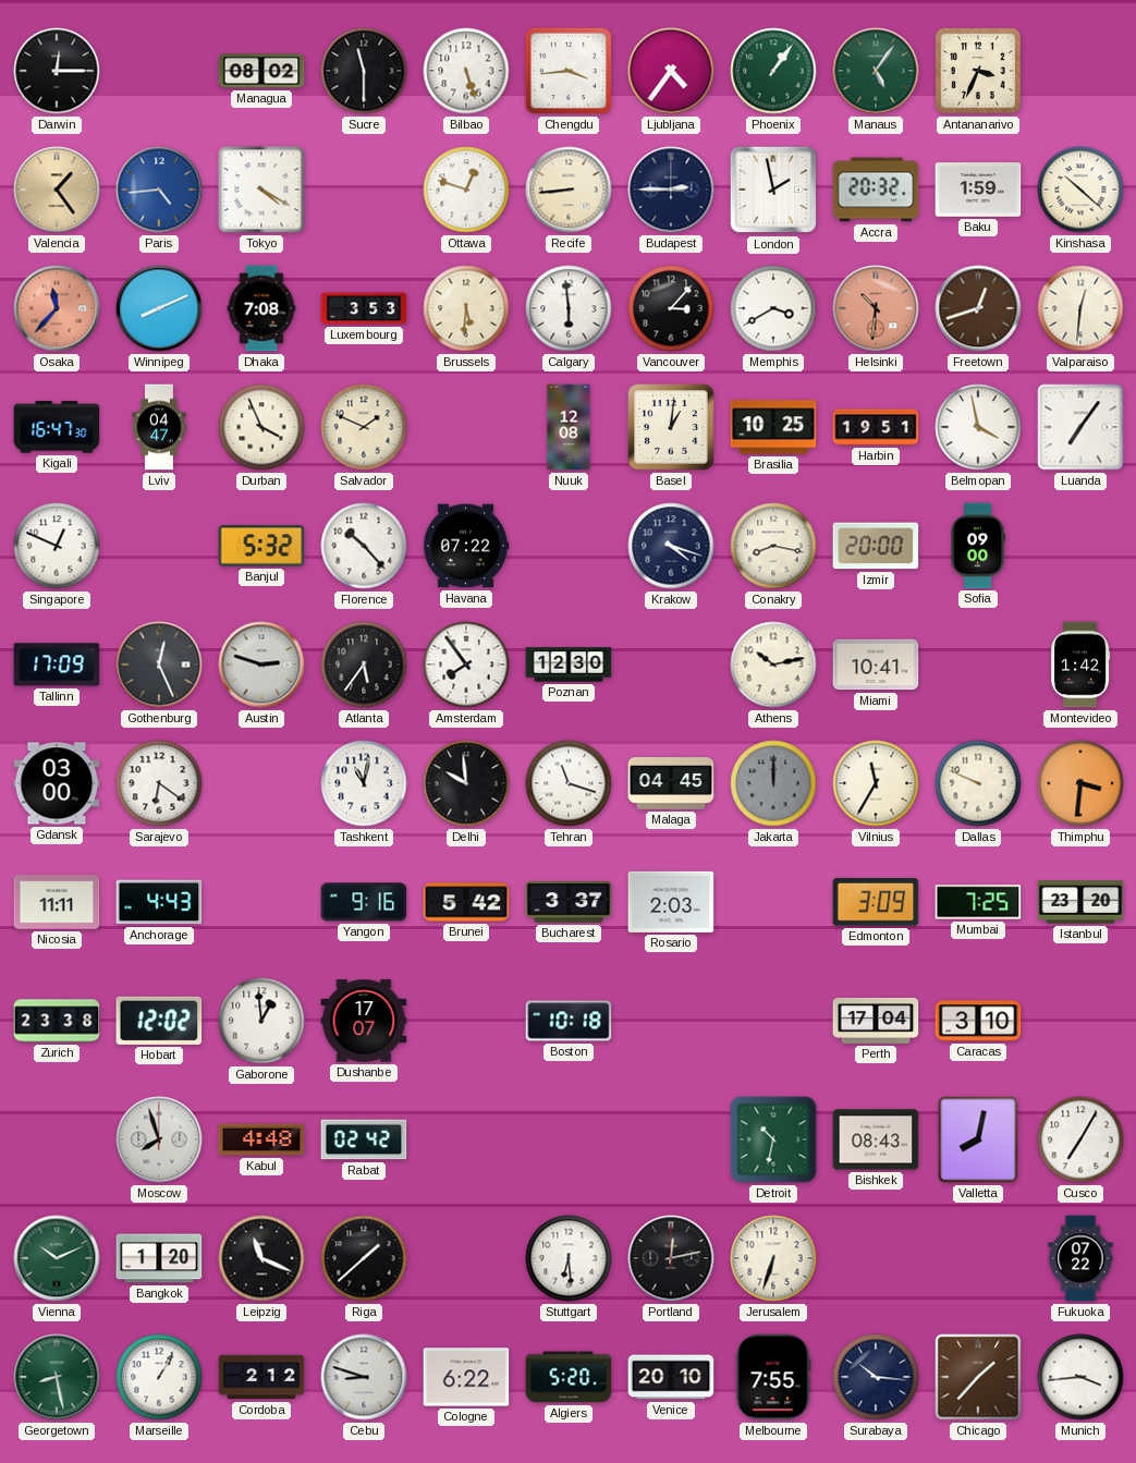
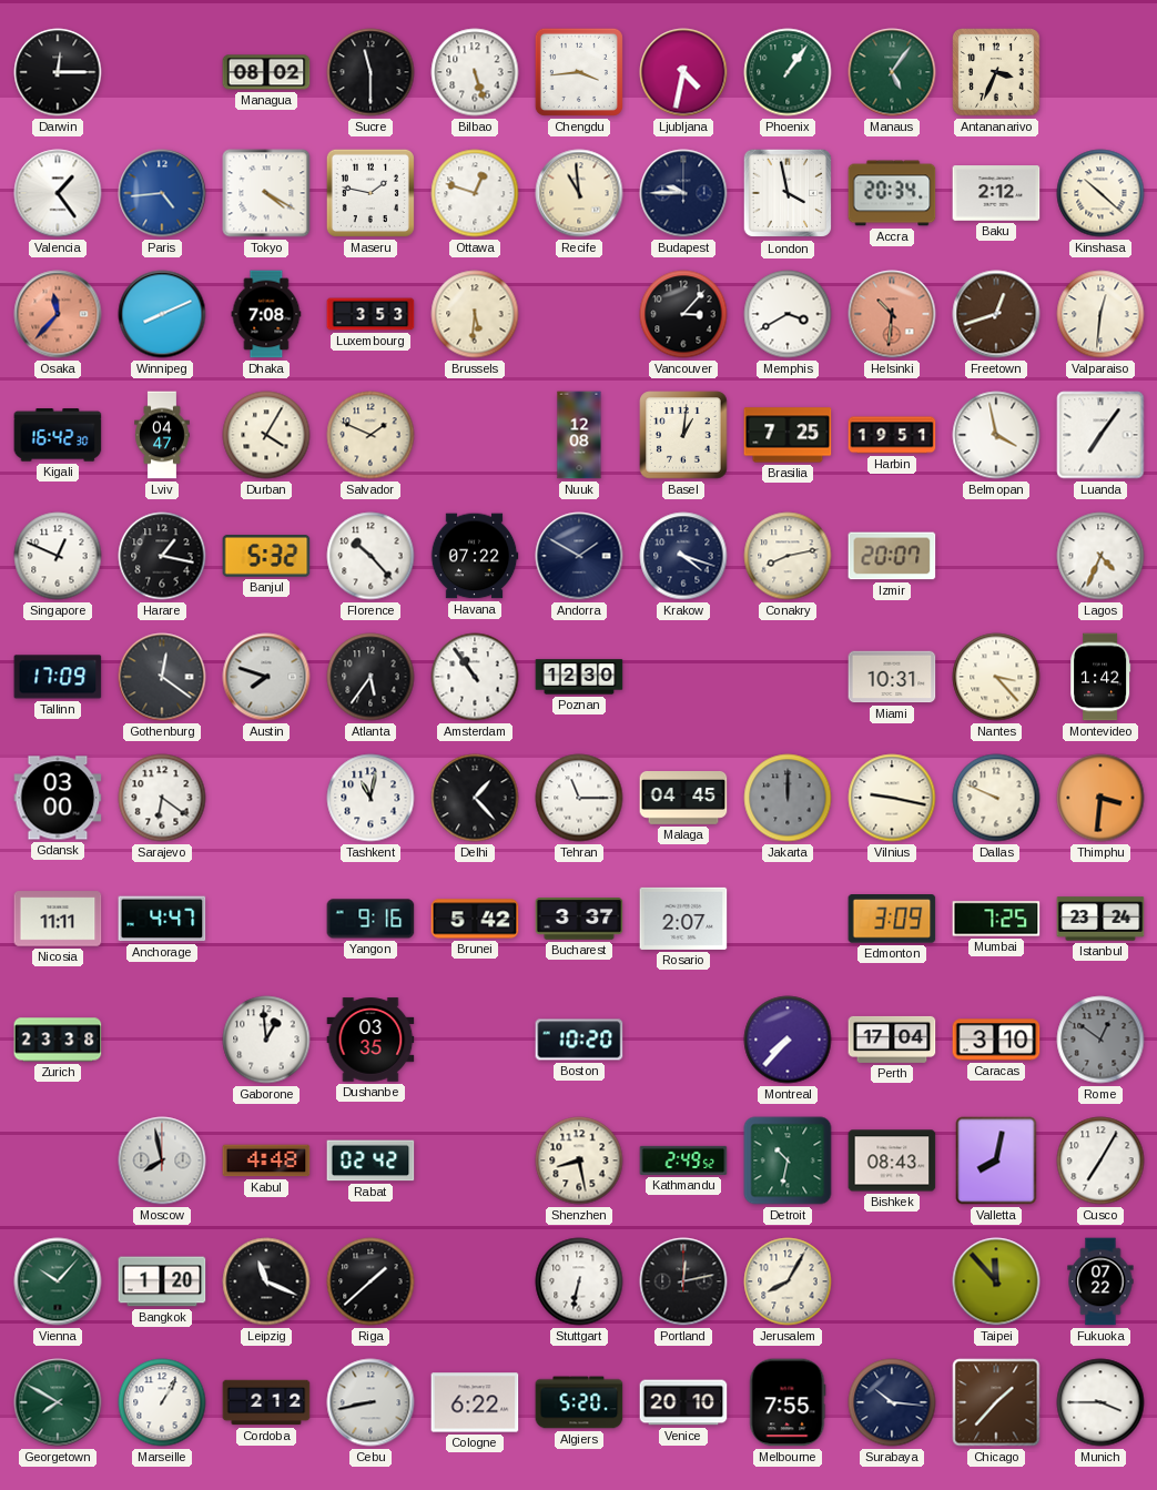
Ljubljana: 4:36 -> 4:32
Valencia dial: champagne -> white
Maseru: none -> 1:47
Recife: 8:44 -> 10:59
Budapest: 2:45 -> 9:45
London: 1:58 -> 3:58
Accra: 20:32 -> 20:34
Baku: 1:59 -> 2:12
Calgary: 5:59 -> none
Kigali: 16:47 -> 16:42
Durban: 3:56 -> 4:05
Brasilia: 10:25 -> 7:25
Harare: none -> 1:17
Andorra: none -> 1:50
Conakry: 8:17 -> 8:13
Izmir: 20:00 -> 20:07
Sofia: 09:00 -> none
Lagos: none -> 4:34
Gothenburg: 12:26 -> 12:21
Austin: 2:48 -> 7:48
Amsterdam: 7:54 -> 10:54
Athens: 10:13 -> none
Miami: 10:41 -> 10:31
Nantes: none -> 3:23
Delhi: 9:59 -> 1:23
Tehran: 11:18 -> 11:15
Vilnius: 11:35 -> 9:17
Anchorage: 4:43 -> 4:47
Rosario: 2:03 -> 2:07
Istanbul: 23:20 -> 23:24
Hobart: 12:02 -> none
Dushanbe: 17:07 -> 03:35
Boston: 10:18 -> 10:20
Montreal: none -> 7:37
Rome: none -> 12:51
Moscow: 7:57 -> 7:58
Shenzhen: none -> 8:28
Kathmandu: none -> 2:49
Vienna: 10:11 -> 10:07
Stuttgart: 6:29 -> 6:32
Jerusalem: 6:33 -> 8:05
Taipei: none -> 11:53
Georgetown: 8:28 -> 7:50
Cebu: 8:48 -> 8:43
Munich: 3:44 -> 3:45
